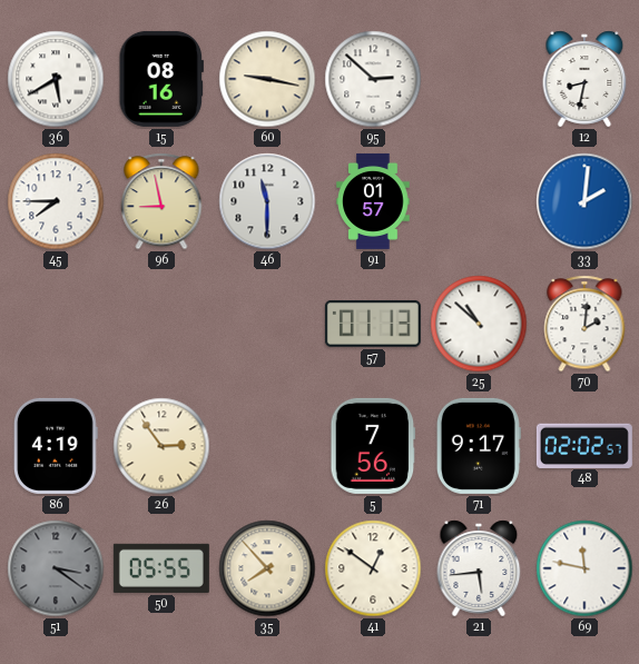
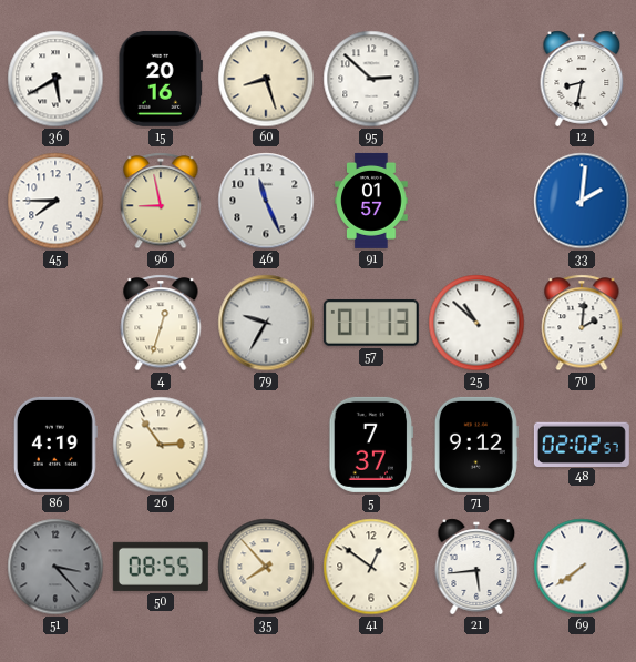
15: 08:16 -> 20:16
60: 9:17 -> 8:27
46: 11:30 -> 11:26
4: none -> 12:33
79: none -> 9:35
5: 7:56 -> 7:37
71: 9:17 -> 9:12
51: 3:21 -> 3:23
50: 05:55 -> 08:55
69: 11:47 -> 7:39
